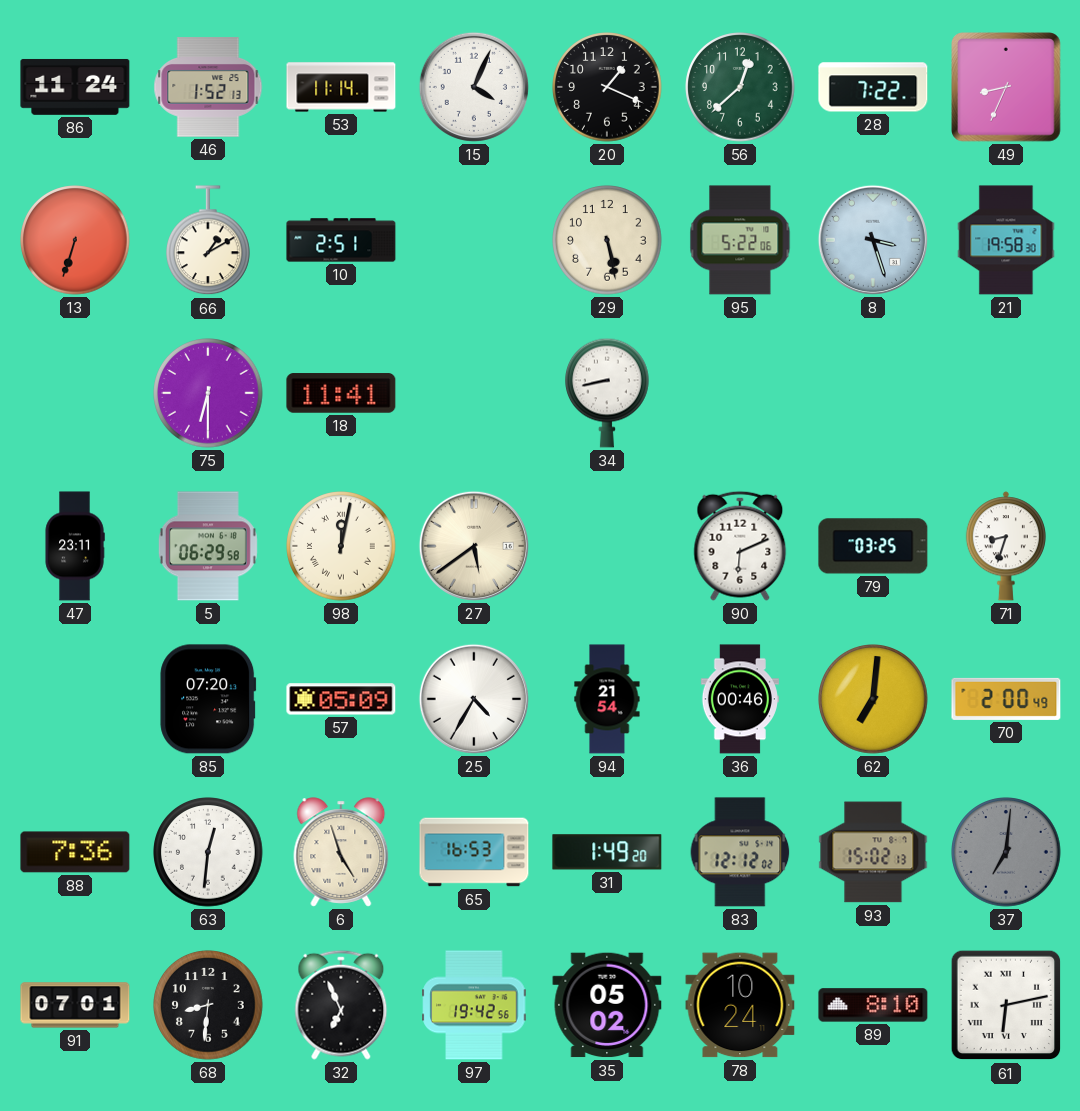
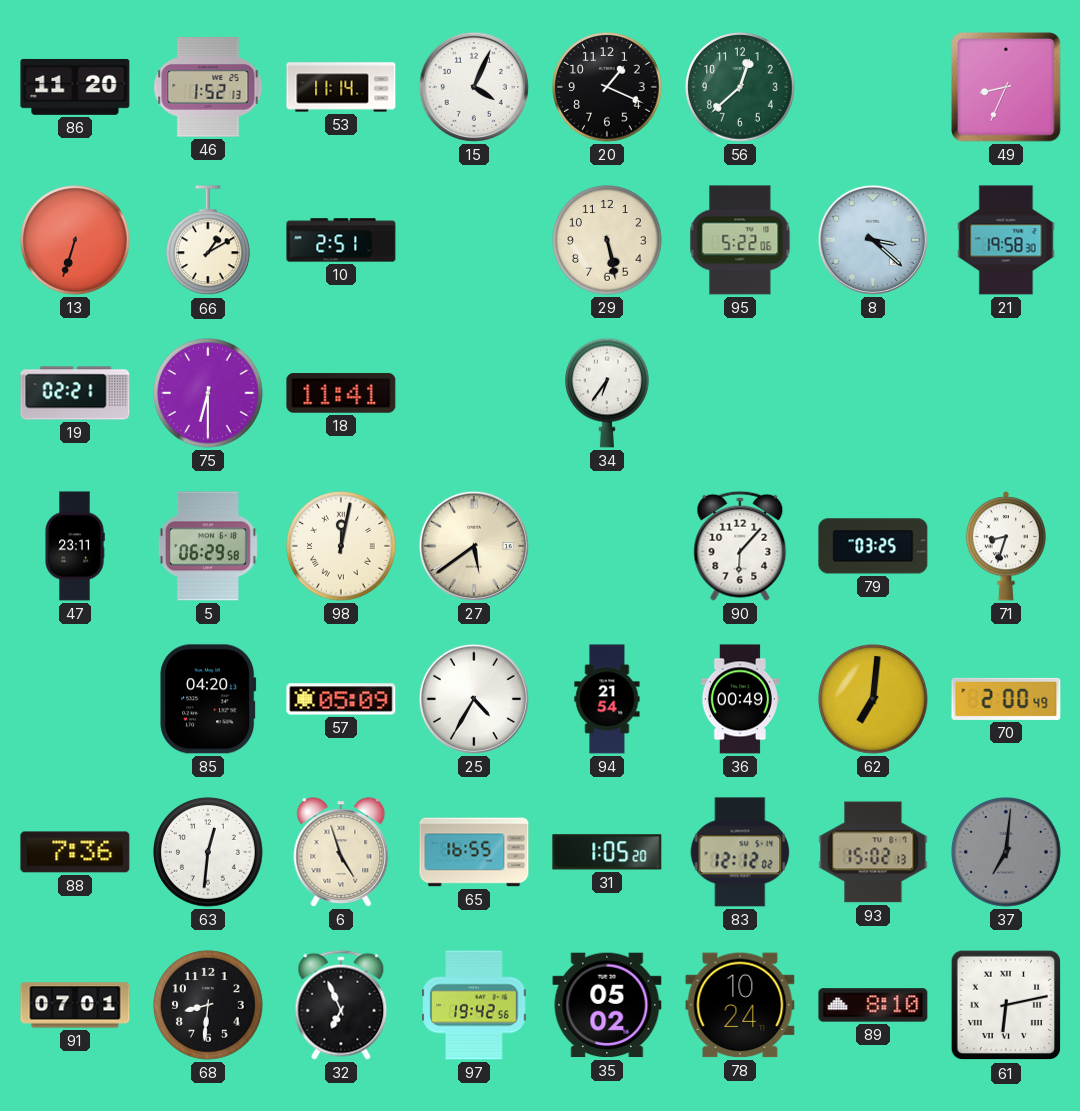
86: 11:24 -> 11:20
28: 7:22 -> none
8: 3:27 -> 3:22
19: none -> 02:21
34: 8:43 -> 6:36
90: 6:11 -> 6:07
85: 07:20 -> 04:20
36: 00:46 -> 00:49
65: 16:53 -> 16:55
31: 1:49 -> 1:05
